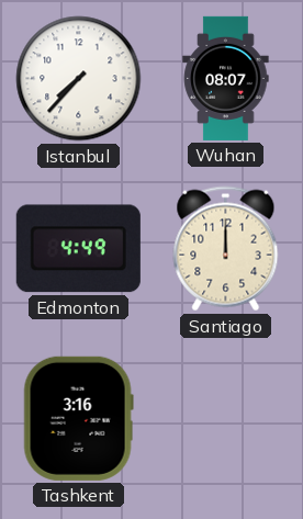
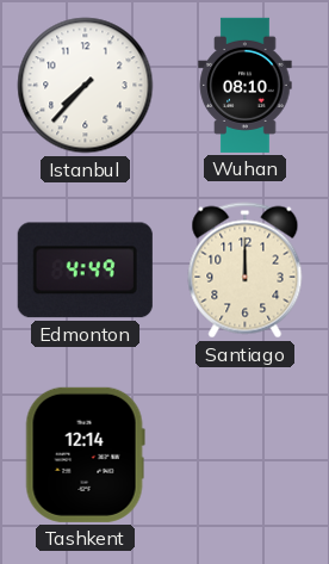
Wuhan: 08:07 -> 08:10
Tashkent: 3:16 -> 12:14
